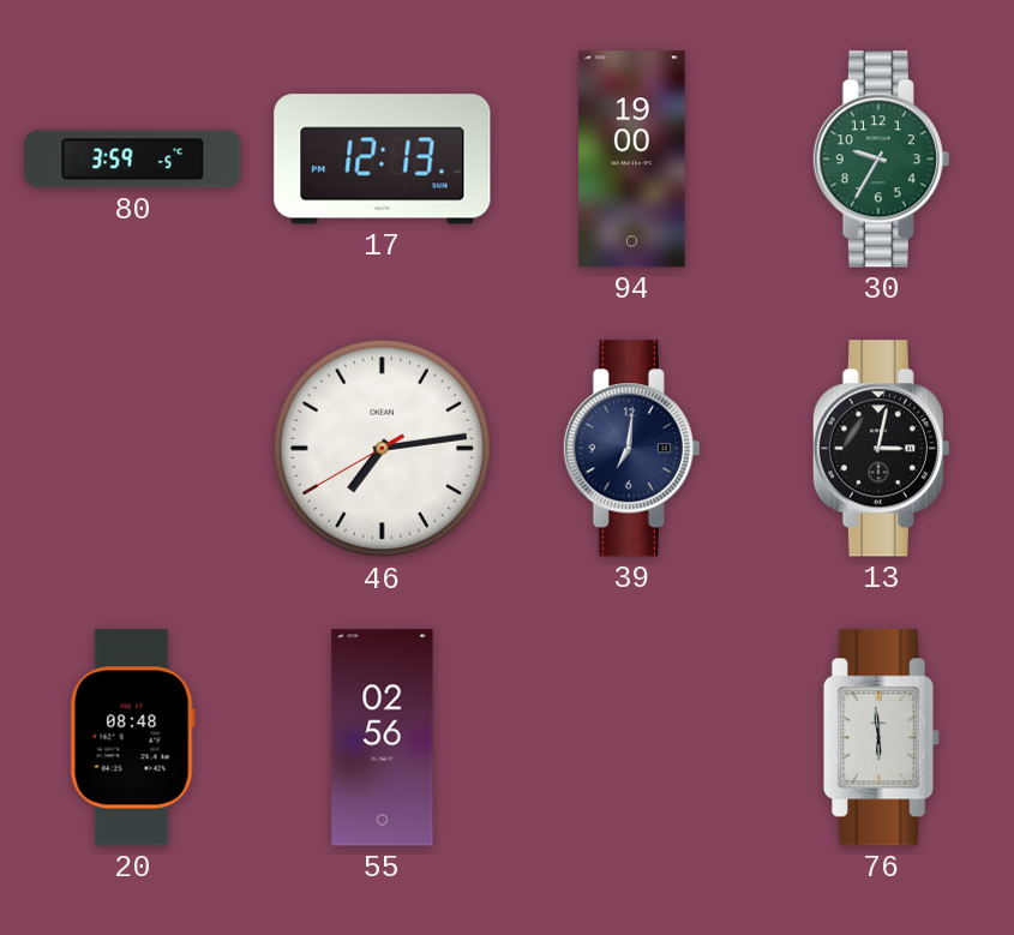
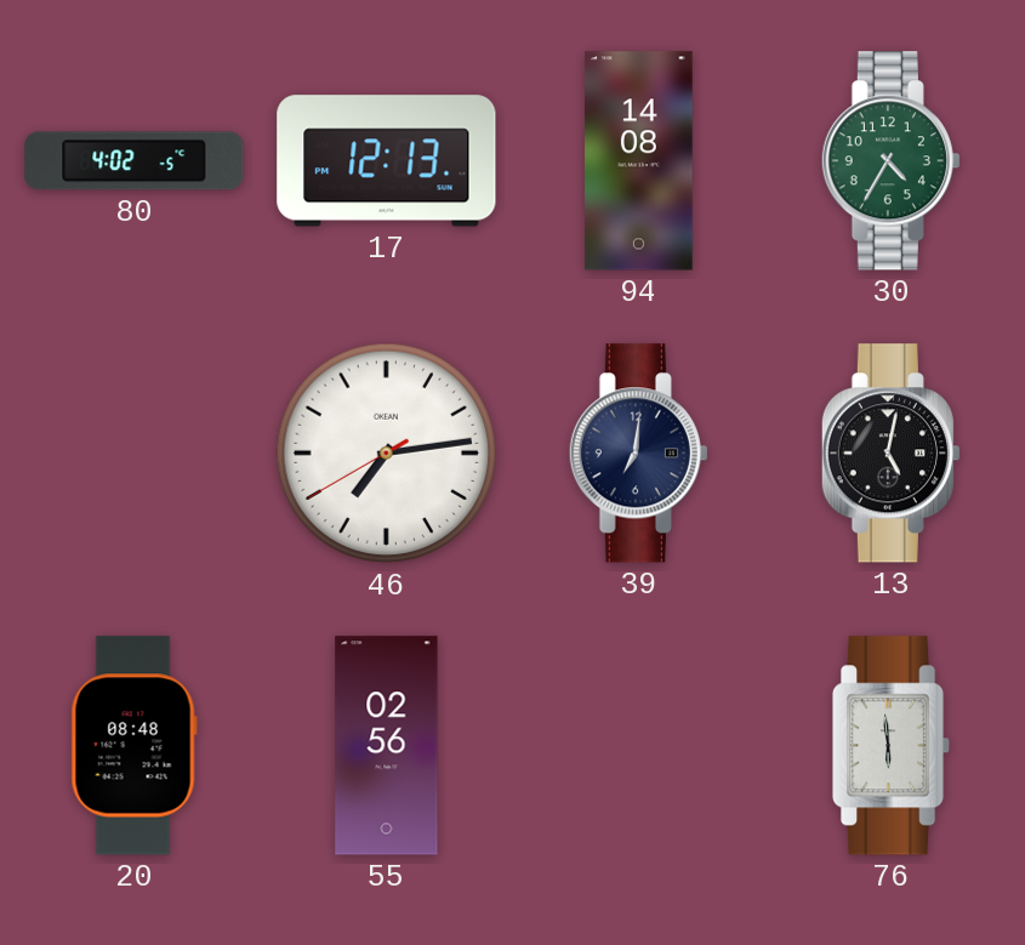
80: 3:59 -> 4:02
94: 19:00 -> 14:08
30: 9:35 -> 4:35
13: 3:02 -> 5:02
